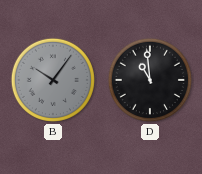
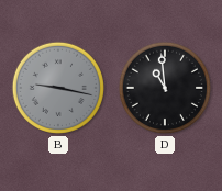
B: 10:06 -> 9:17
